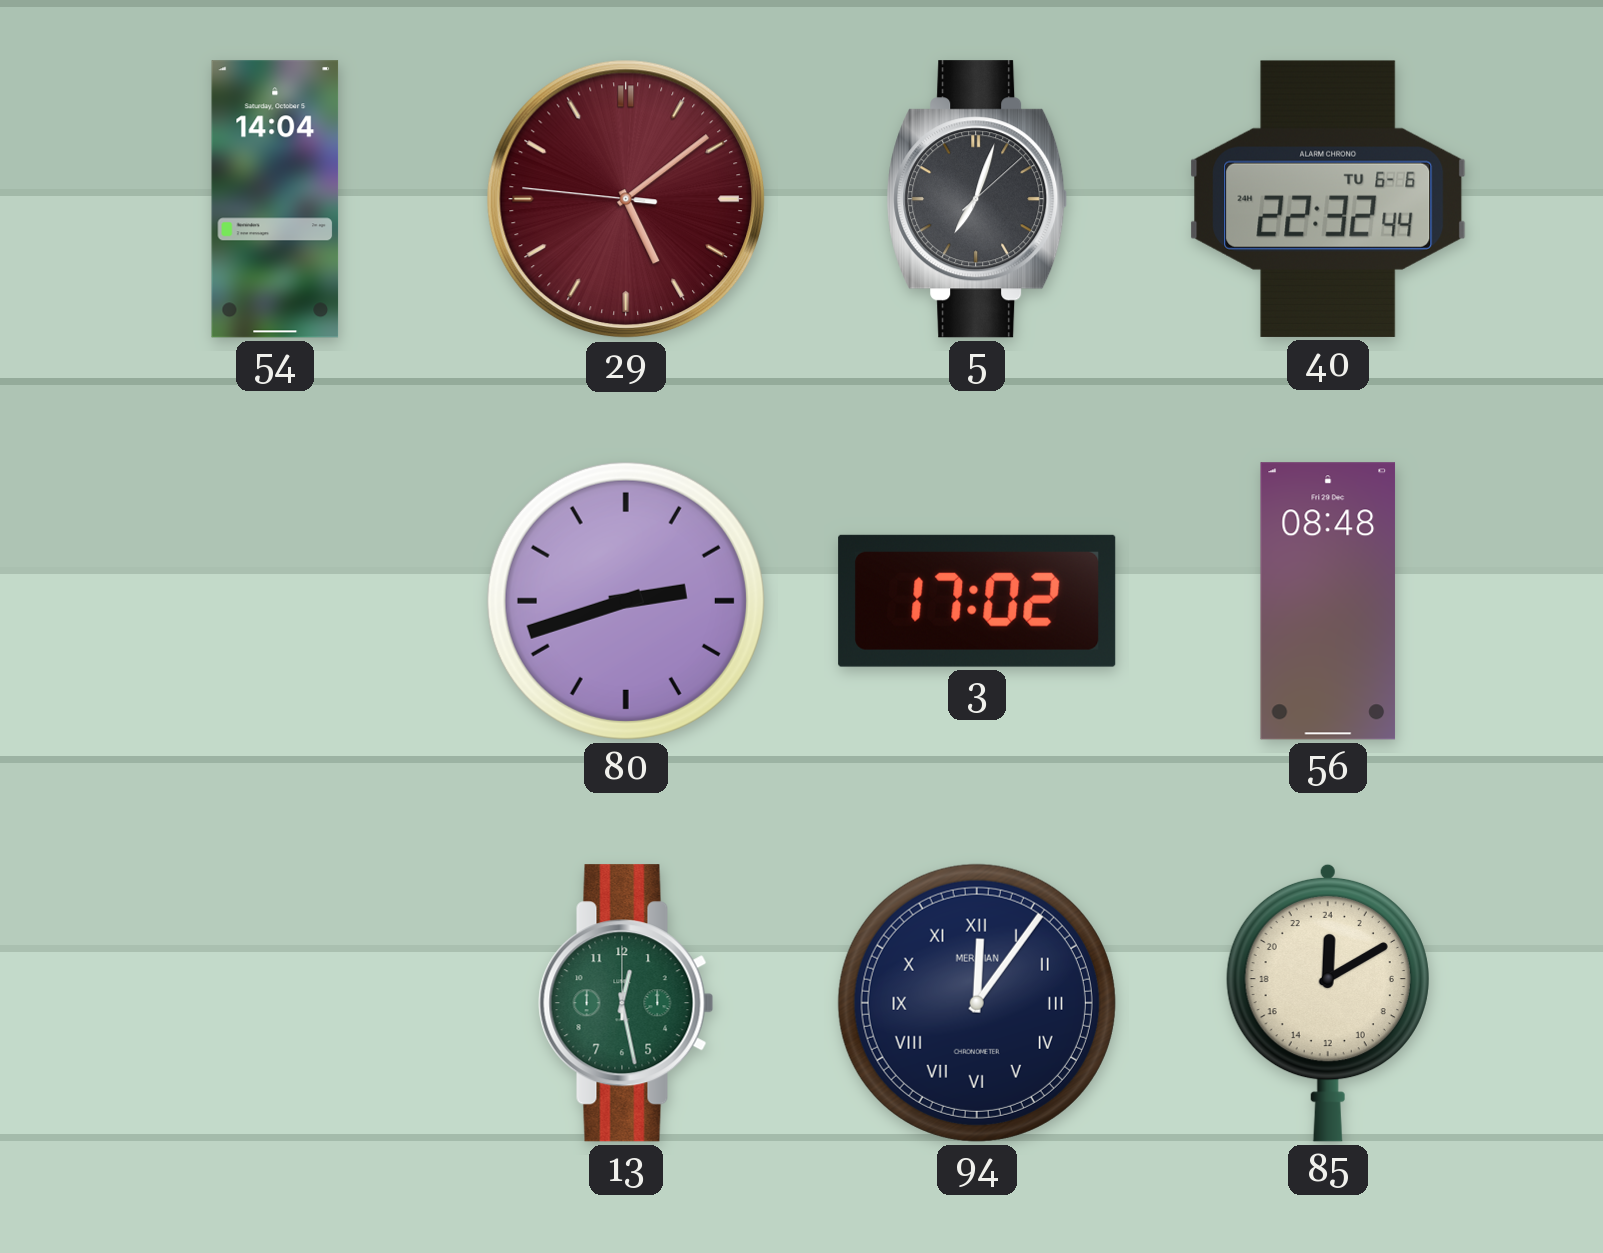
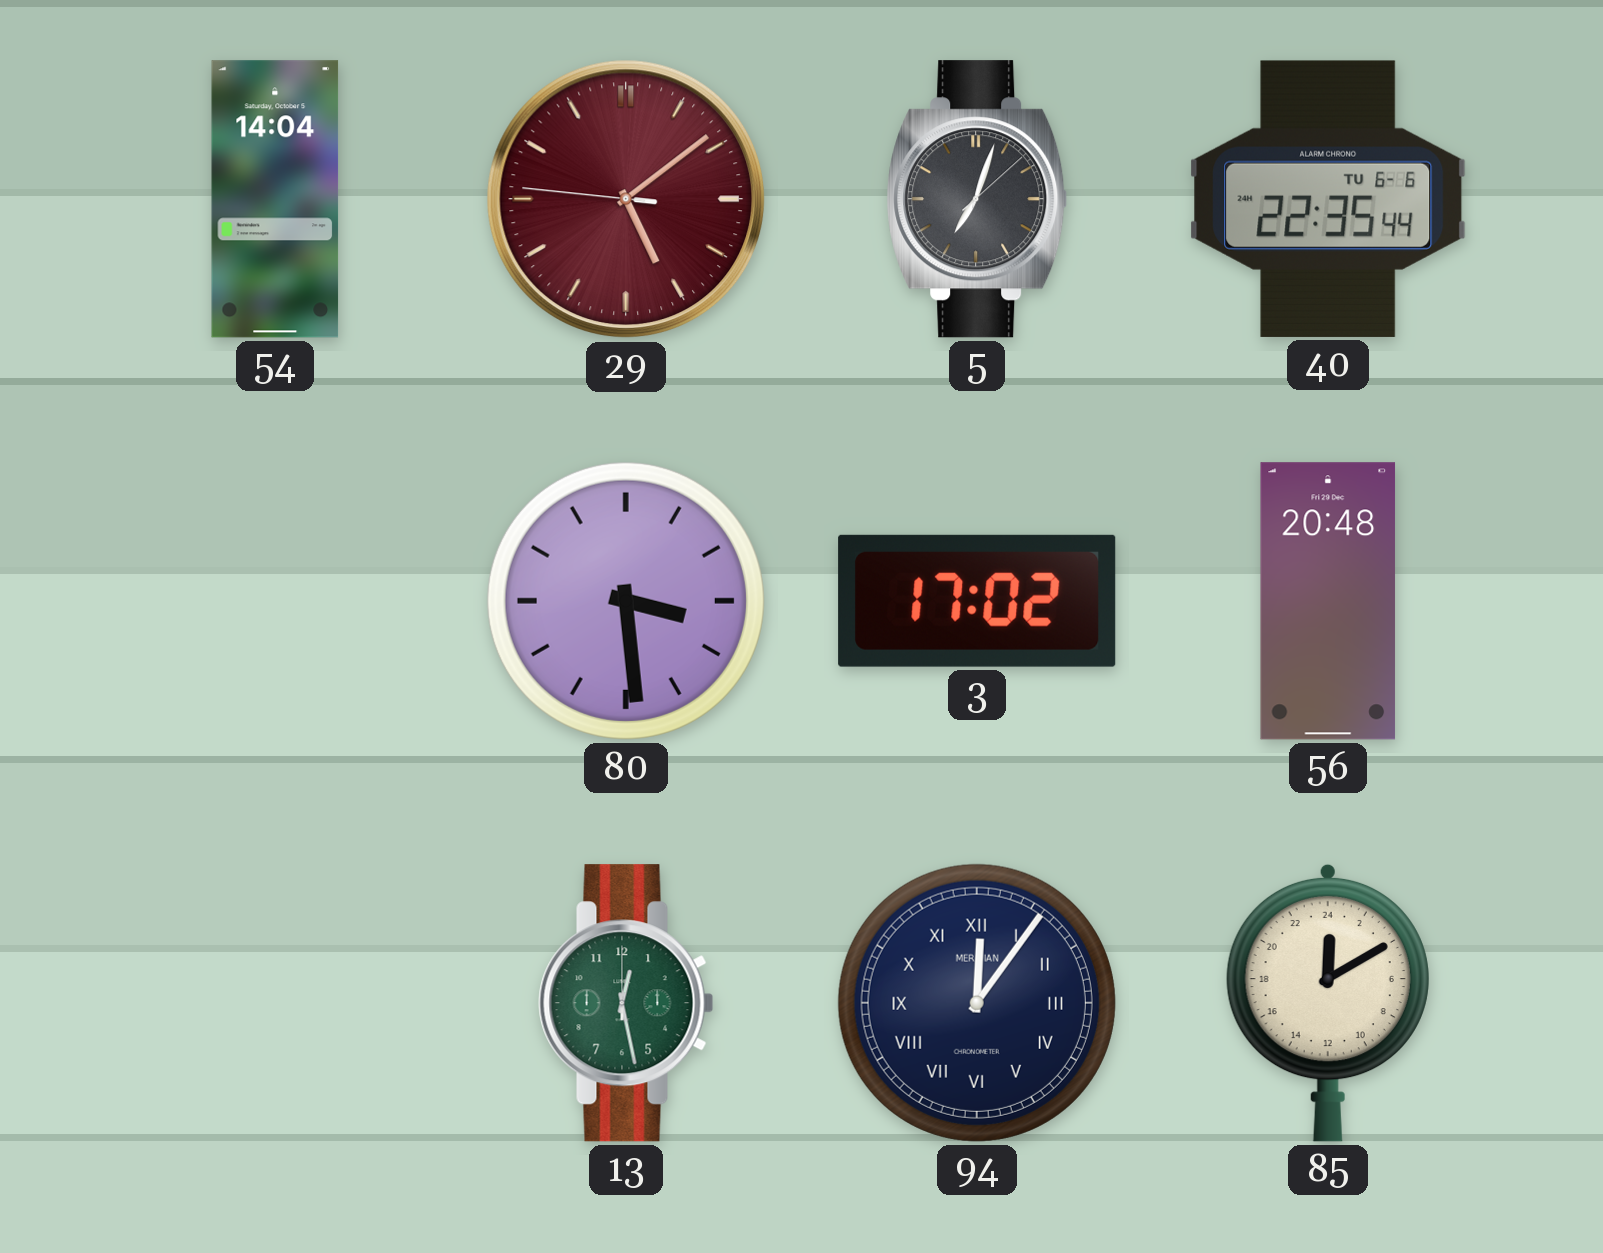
40: 22:32 -> 22:35
80: 2:42 -> 3:29
56: 08:48 -> 20:48
